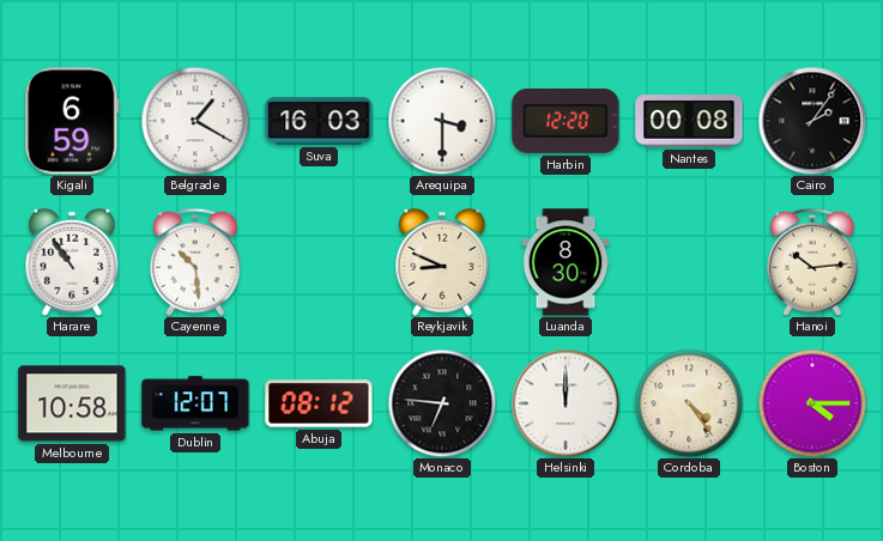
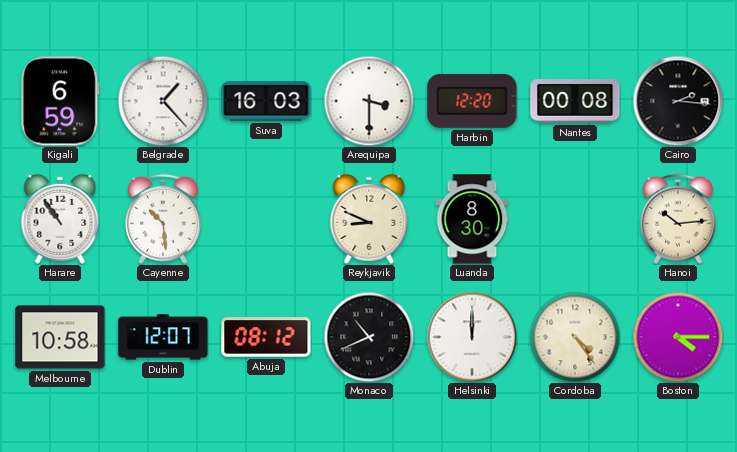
Belgrade: 1:20 -> 1:23
Cairo: 2:06 -> 2:16
Monaco: 6:46 -> 10:41
